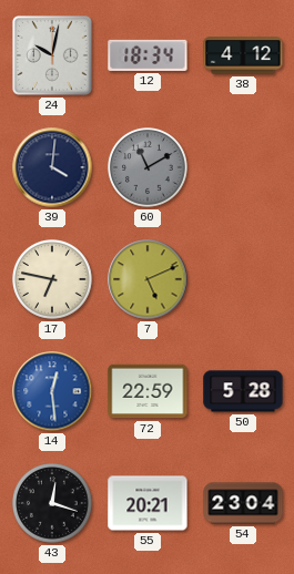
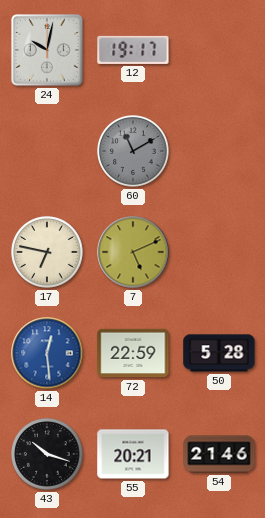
12: 18:34 -> 19:17
38: 4:12 -> none
39: 4:01 -> none
43: 12:18 -> 10:18
54: 23:04 -> 21:46
